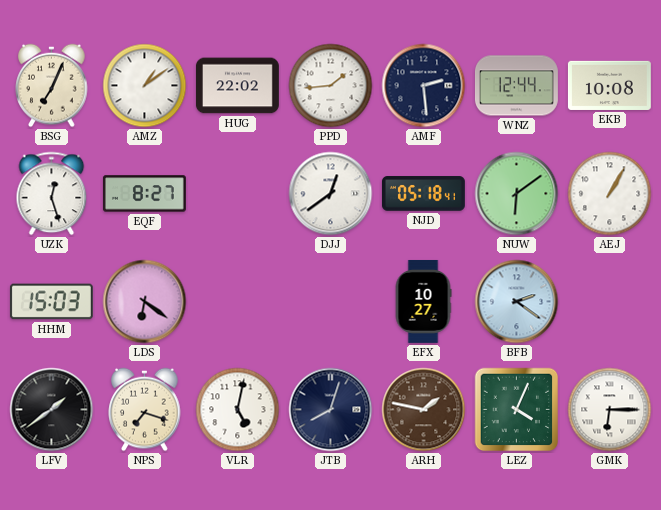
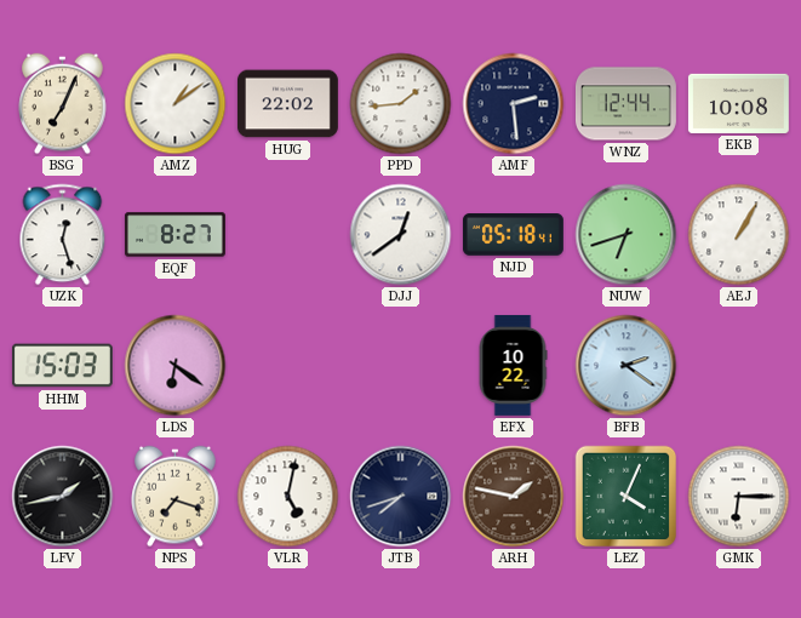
NUW: 6:09 -> 6:42
EFX: 10:27 -> 10:22
LFV: 1:39 -> 1:43
JTB: 8:03 -> 7:42
